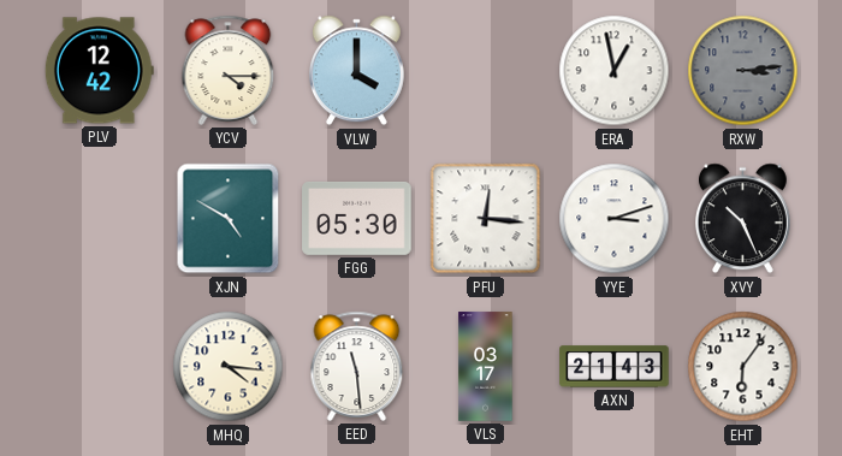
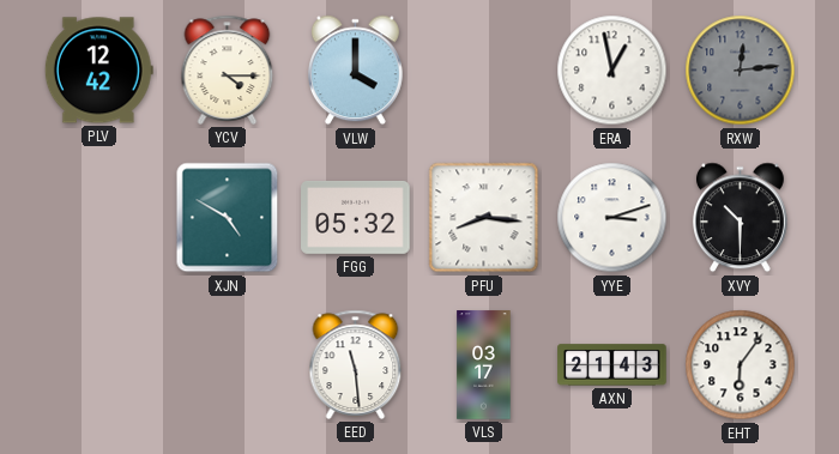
RXW: 3:14 -> 12:14
FGG: 05:30 -> 05:32
PFU: 12:16 -> 8:16
XVY: 10:26 -> 10:30
MHQ: 4:16 -> none
